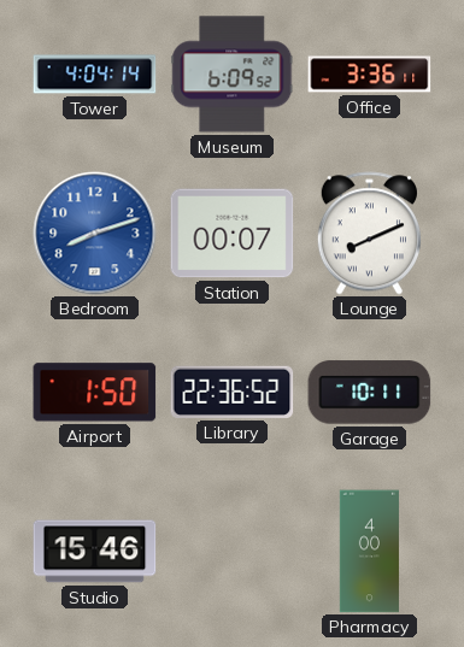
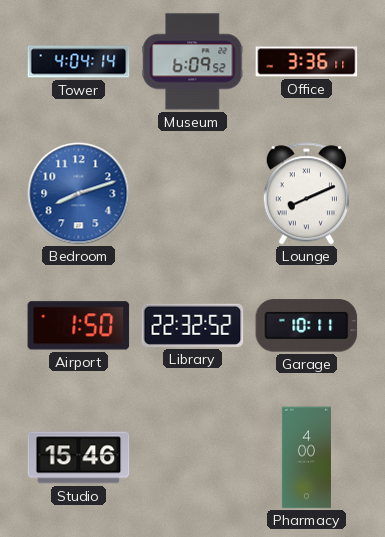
Station: 00:07 -> none
Library: 22:36 -> 22:32
